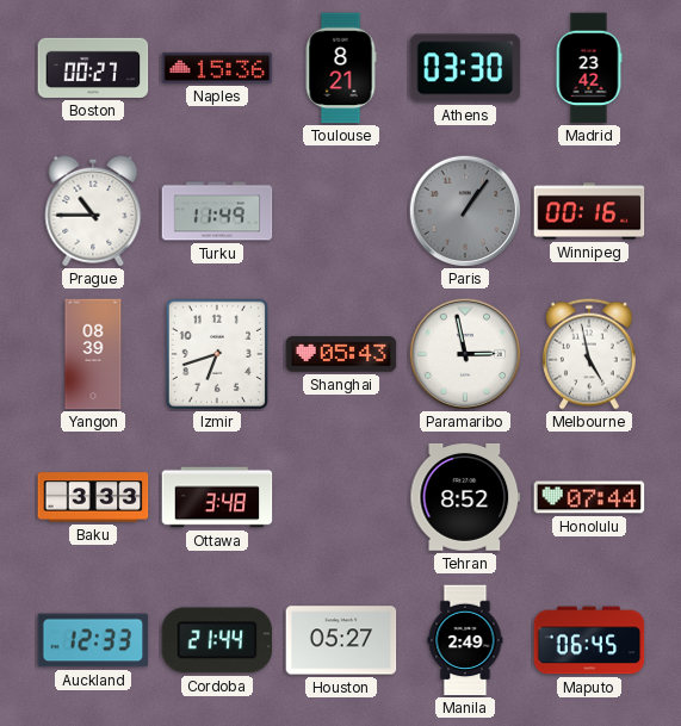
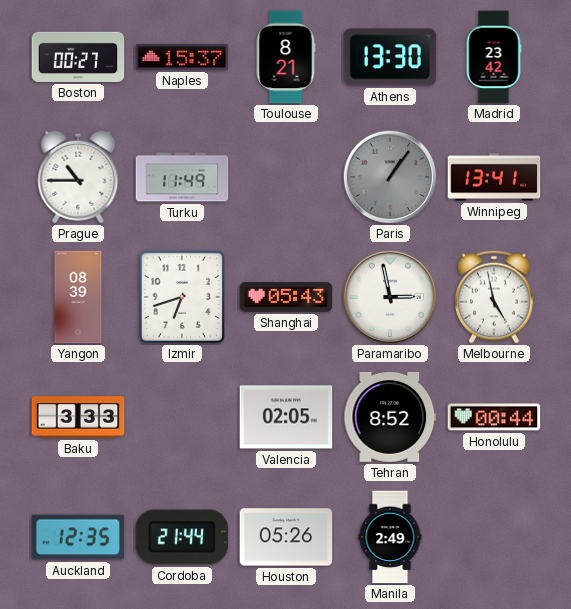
Naples: 15:36 -> 15:37
Athens: 03:30 -> 13:30
Winnipeg: 00:16 -> 13:41
Ottawa: 3:48 -> none
Valencia: none -> 02:05
Honolulu: 07:44 -> 00:44
Auckland: 12:33 -> 12:35
Houston: 05:27 -> 05:26
Maputo: 06:45 -> none
